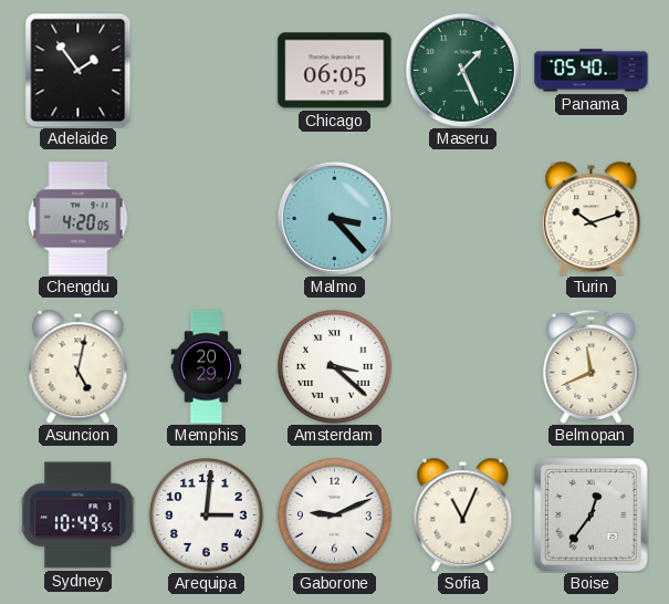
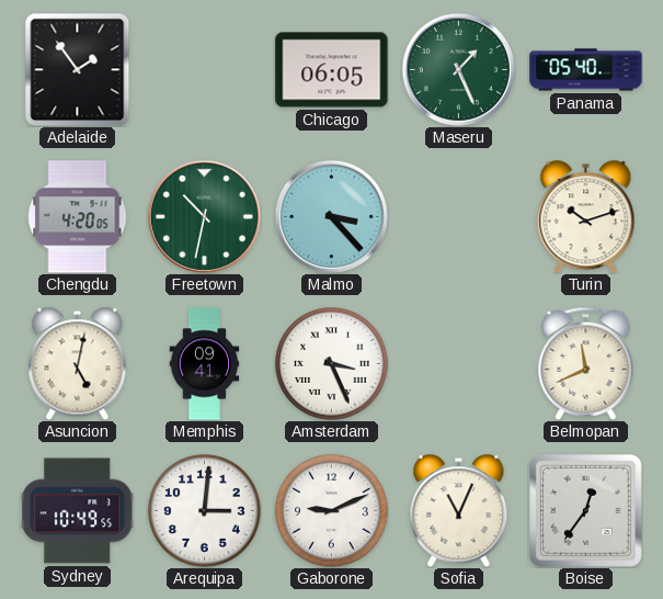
Freetown: none -> 10:32
Memphis: 20:29 -> 09:41
Amsterdam: 3:22 -> 3:26
